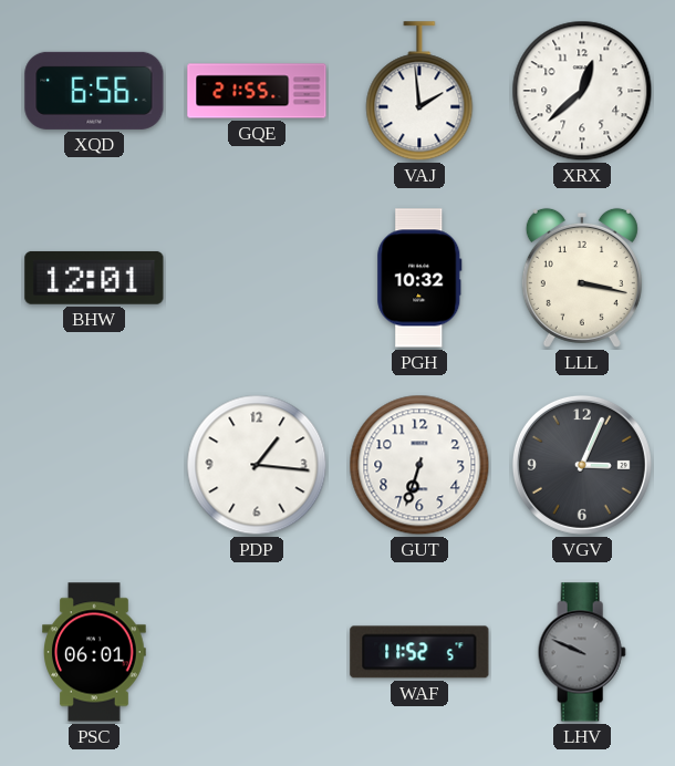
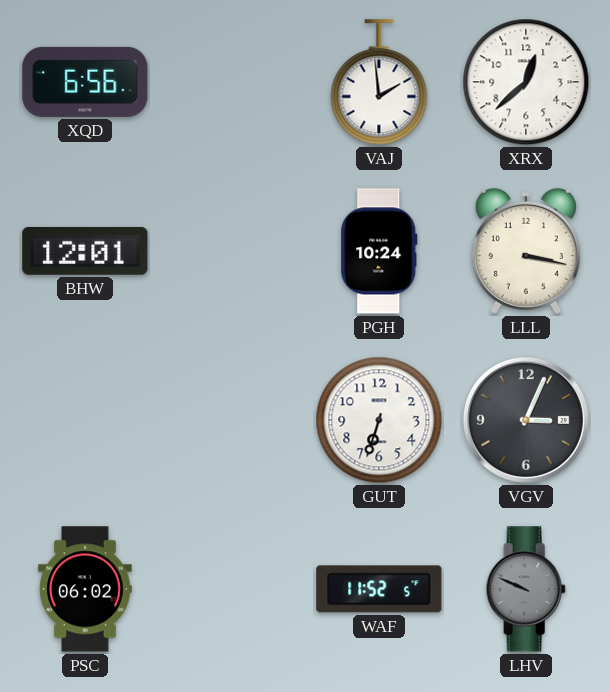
GQE: 21:55 -> none
PGH: 10:32 -> 10:24
PDP: 1:16 -> none
PSC: 06:01 -> 06:02
